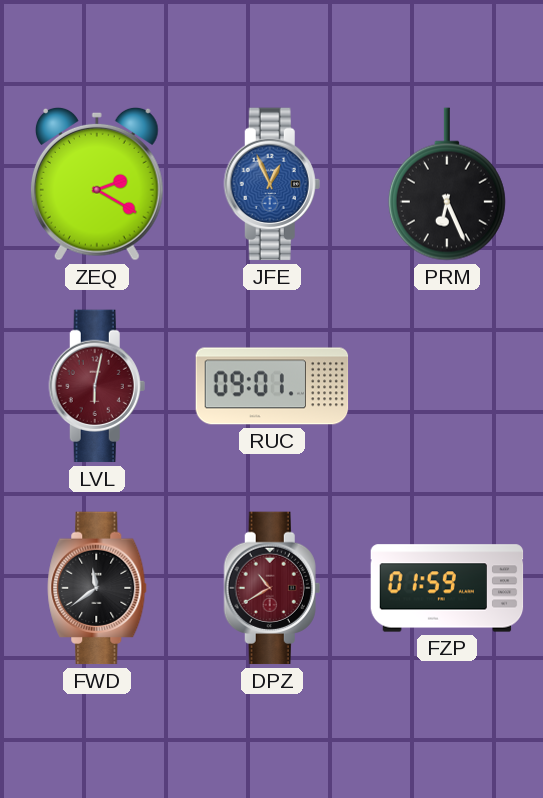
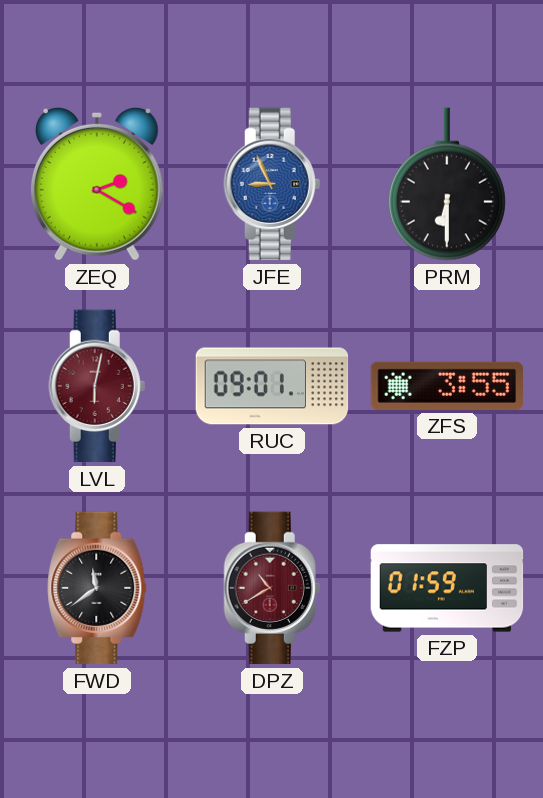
JFE: 12:56 -> 8:56
PRM: 6:26 -> 6:30
ZFS: none -> 3:55
